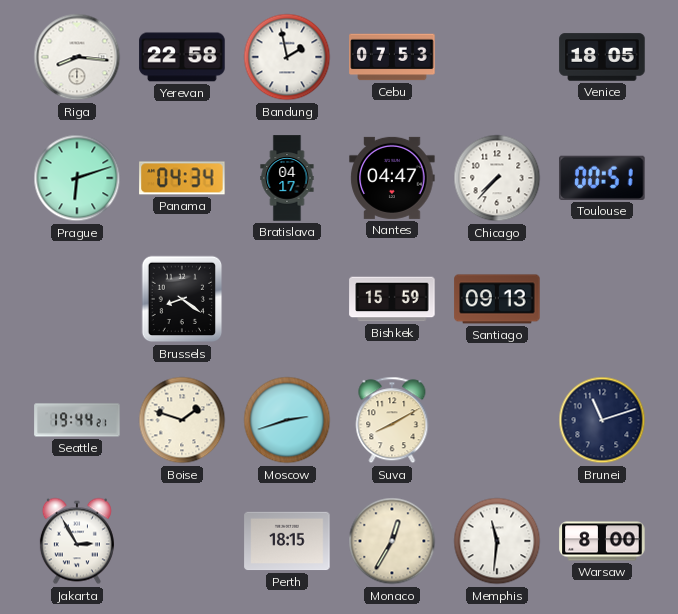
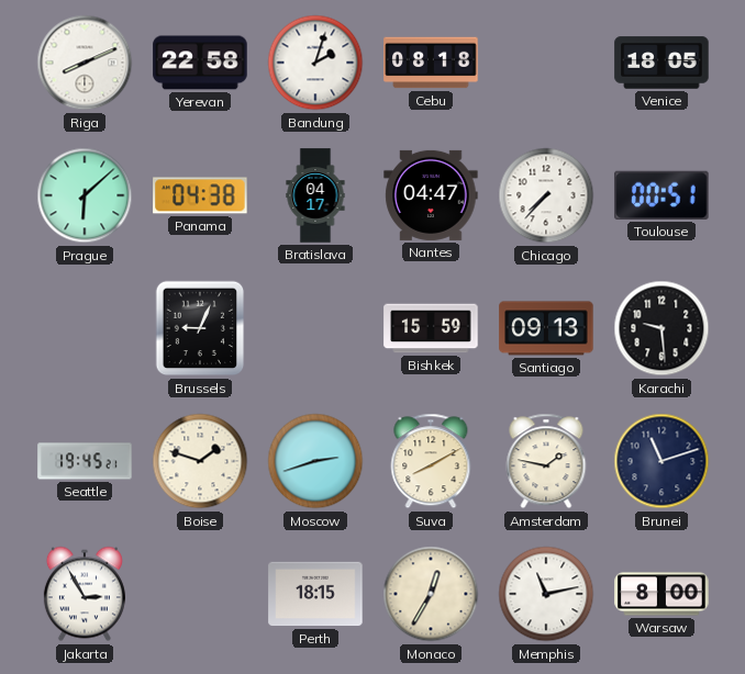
Riga: 8:16 -> 8:11
Bandung: 1:58 -> 2:03
Cebu: 07:53 -> 08:18
Prague: 6:12 -> 6:08
Panama: 04:34 -> 04:38
Brussels: 8:21 -> 9:04
Karachi: none -> 9:29
Seattle: 19:44 -> 19:45
Amsterdam: none -> 1:47
Memphis: 11:31 -> 11:13
